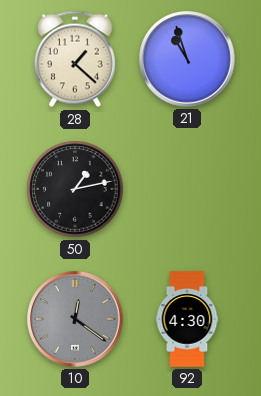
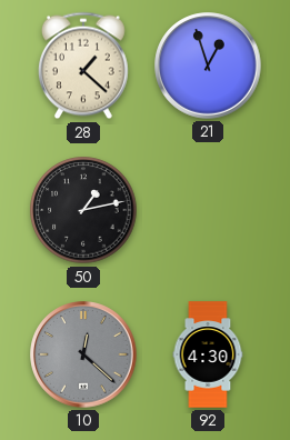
21: 10:57 -> 12:57
10: 12:21 -> 12:22
